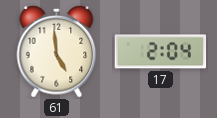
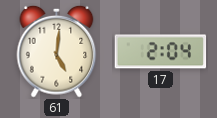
61: 4:59 -> 5:01
